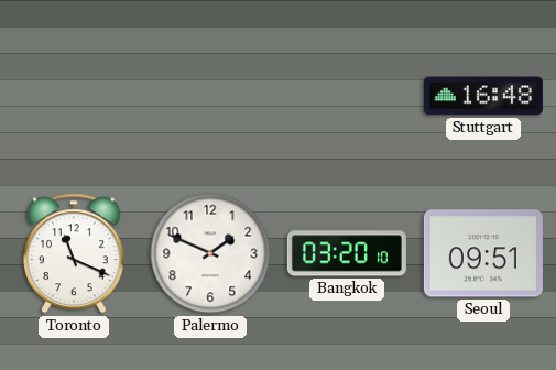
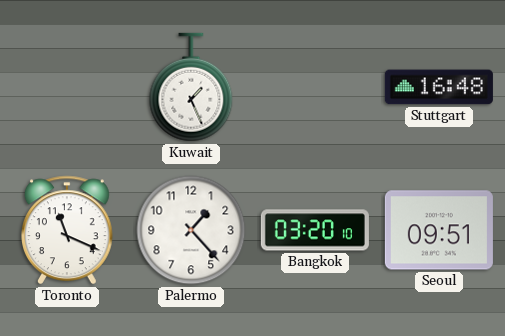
Kuwait: none -> 1:26
Palermo: 1:49 -> 1:23
